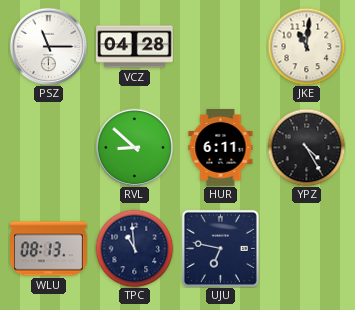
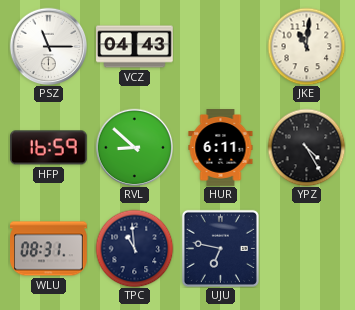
VCZ: 04:28 -> 04:43
HFP: none -> 16:59
WLU: 08:13 -> 08:31
